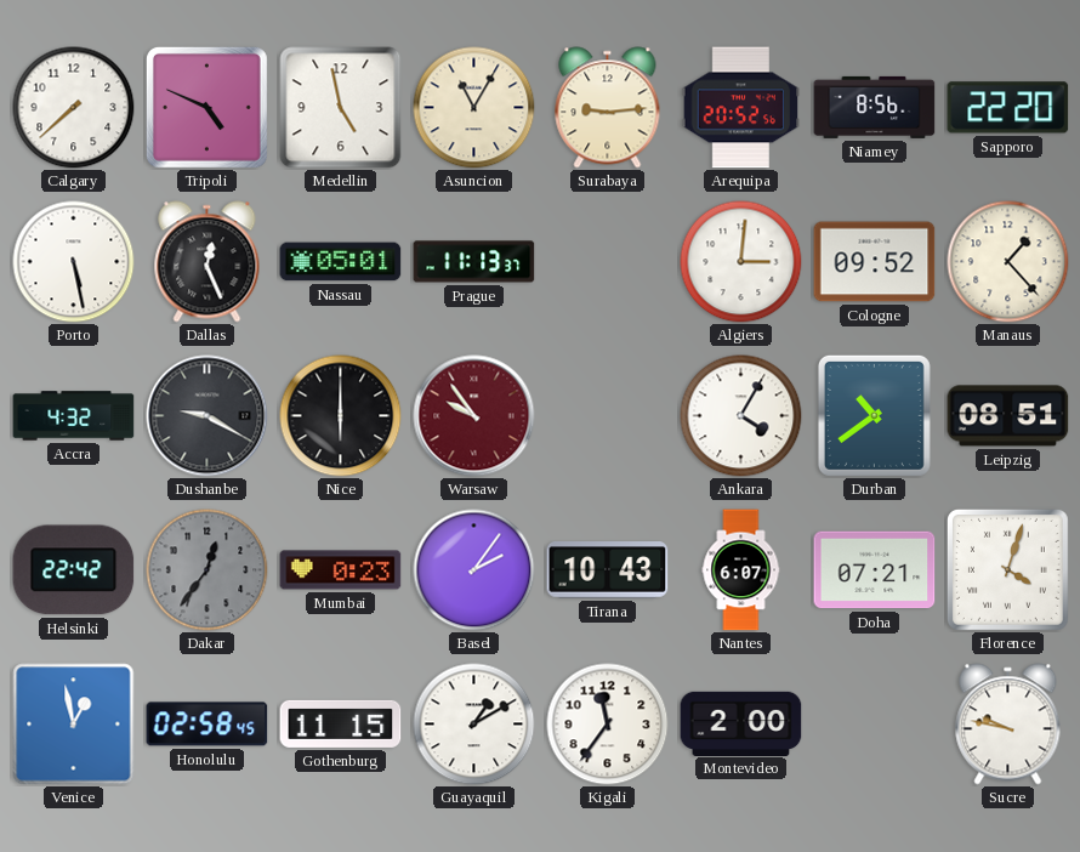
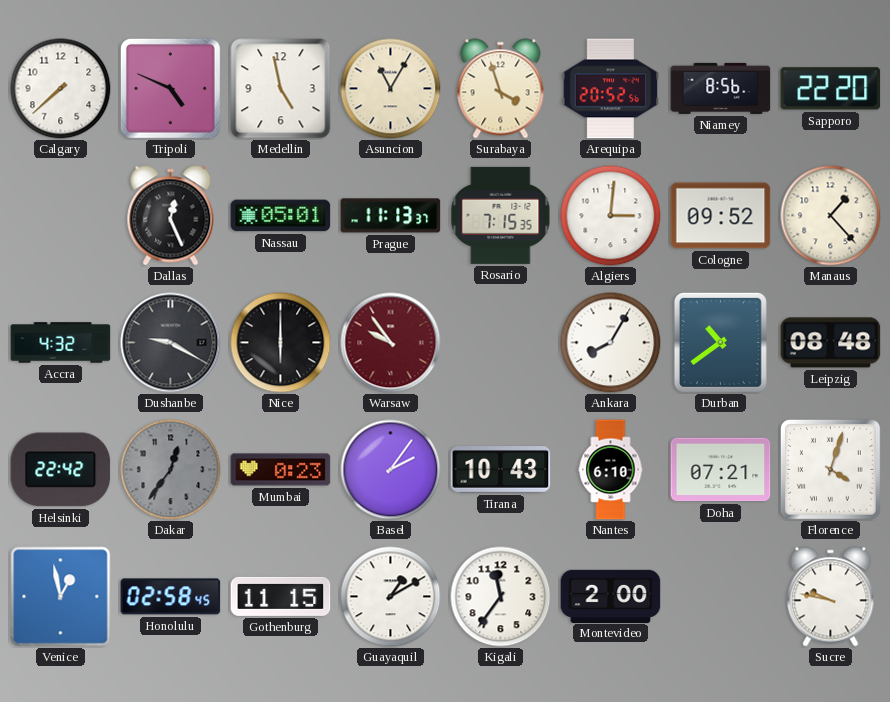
Surabaya: 9:14 -> 3:57
Porto: 5:28 -> none
Rosario: none -> 7:15
Ankara: 4:05 -> 8:05
Leipzig: 08:51 -> 08:48
Nantes: 6:07 -> 6:10
